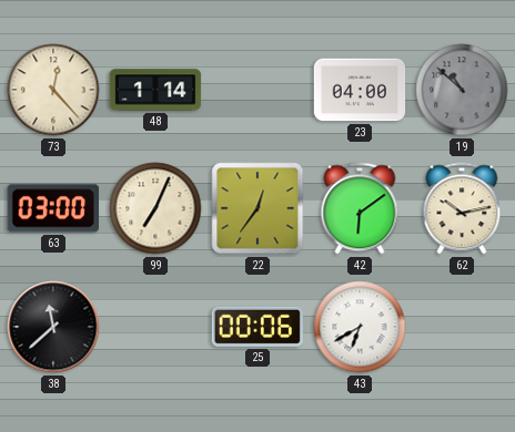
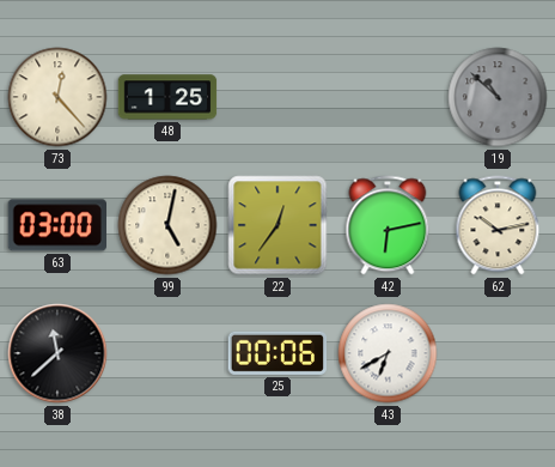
48: 1:14 -> 1:25
23: 04:00 -> none
99: 7:04 -> 5:02
42: 6:09 -> 6:13
